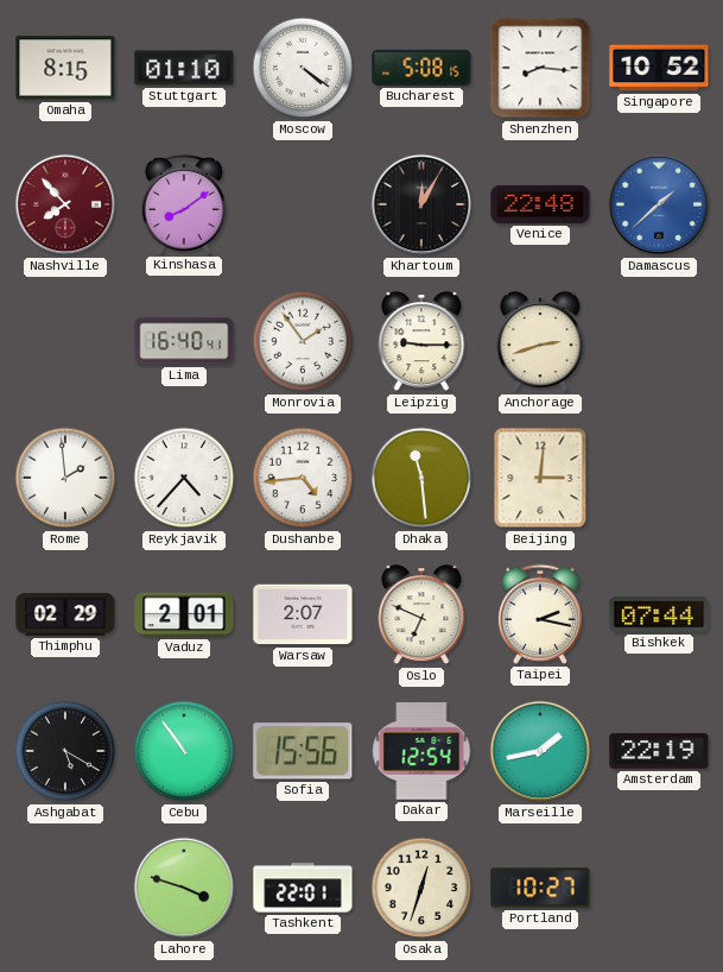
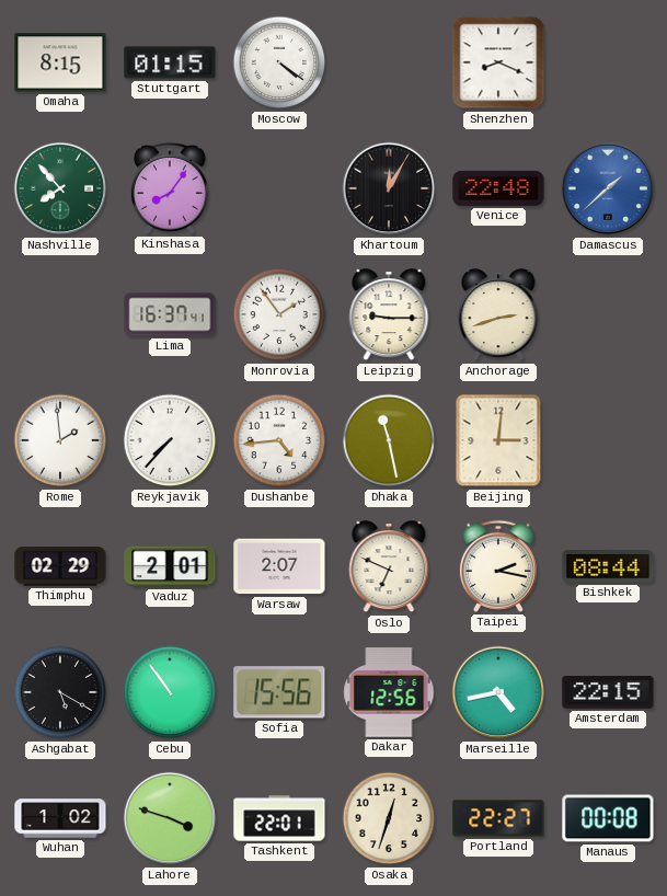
Stuttgart: 01:10 -> 01:15
Bucharest: 5:08 -> none
Shenzhen: 8:16 -> 8:19
Singapore: 10:52 -> none
Nashville dial: burgundy -> green
Kinshasa: 8:09 -> 8:06
Lima: 16:40 -> 16:37
Reykjavik: 4:37 -> 7:37
Dhaka: 11:29 -> 11:28
Bishkek: 07:44 -> 08:44
Dakar: 12:54 -> 12:56
Marseille: 1:43 -> 4:43
Amsterdam: 22:19 -> 22:15
Wuhan: none -> 1:02
Portland: 10:27 -> 22:27
Manaus: none -> 00:08
